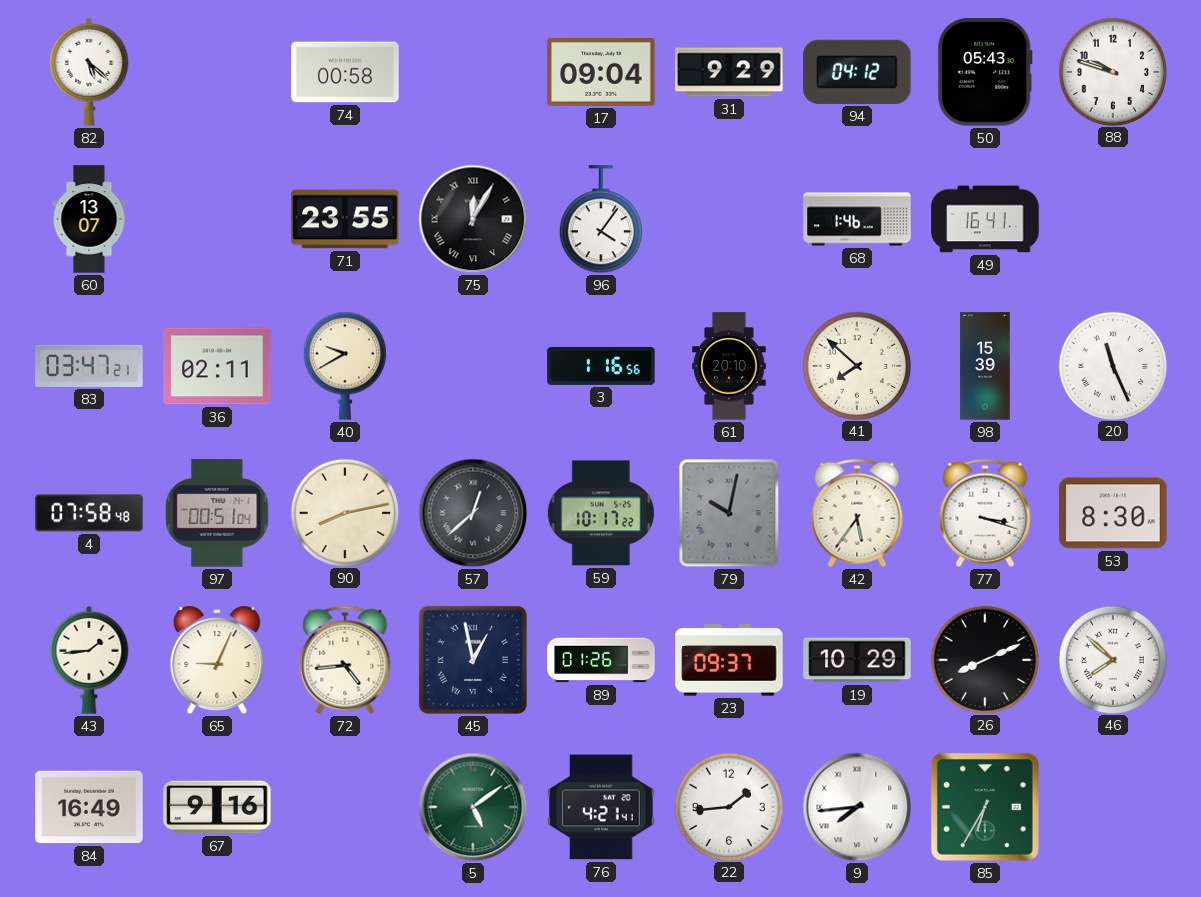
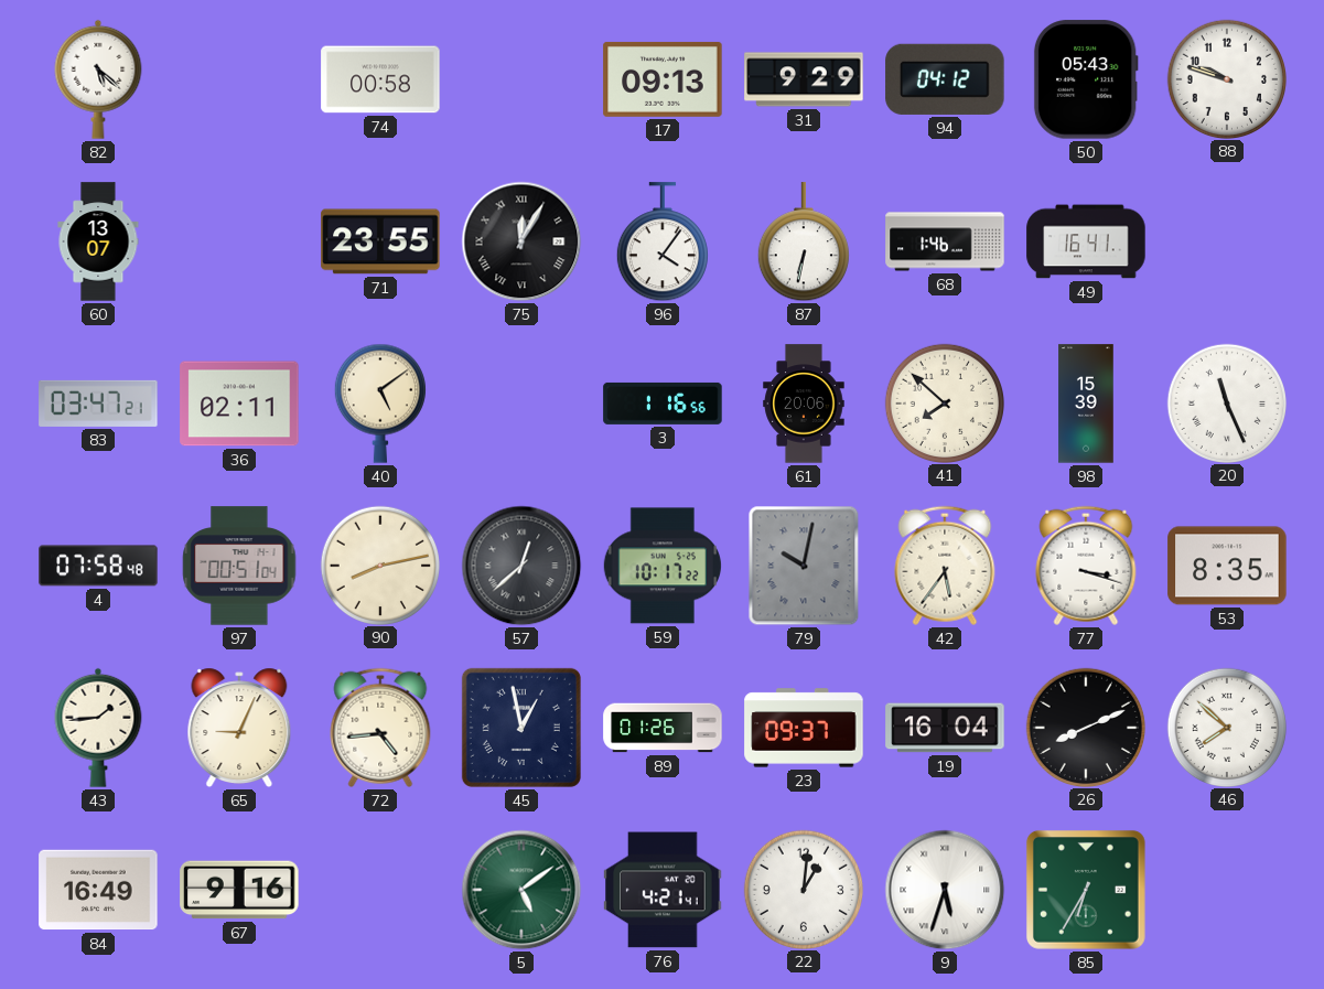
17: 09:04 -> 09:13
87: none -> 6:32
40: 9:40 -> 5:09
61: 20:10 -> 20:06
53: 8:30 -> 8:35
19: 10:29 -> 16:04
22: 1:44 -> 1:01
9: 7:44 -> 5:33
